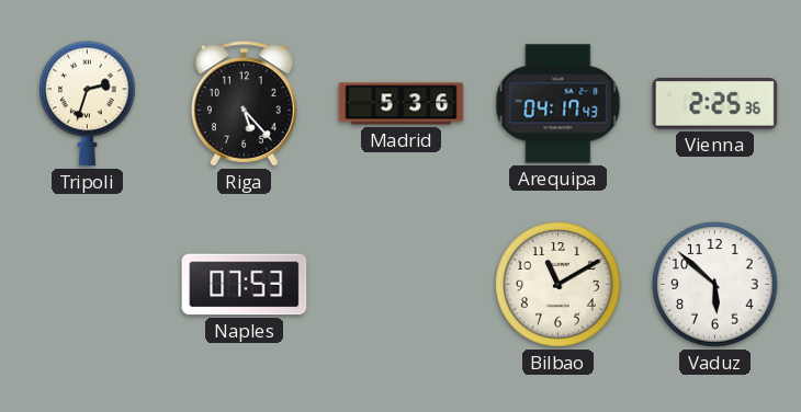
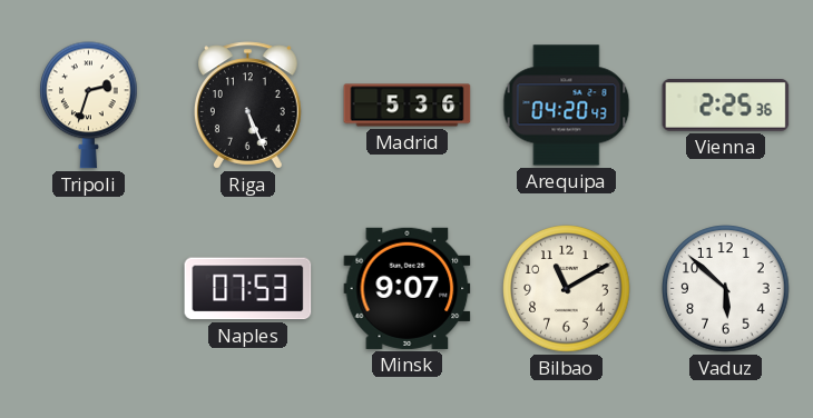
Riga: 5:23 -> 5:26
Arequipa: 04:17 -> 04:20
Minsk: none -> 9:07
